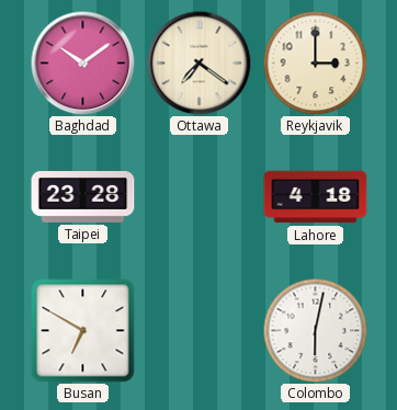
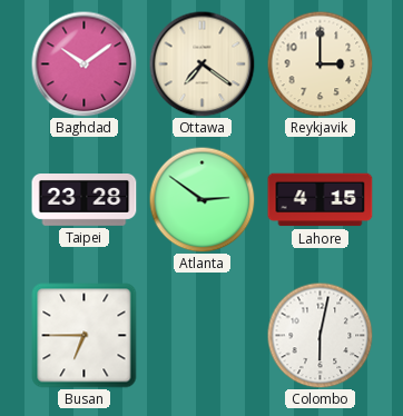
Atlanta: none -> 2:51
Lahore: 4:18 -> 4:15
Busan: 6:50 -> 6:45
